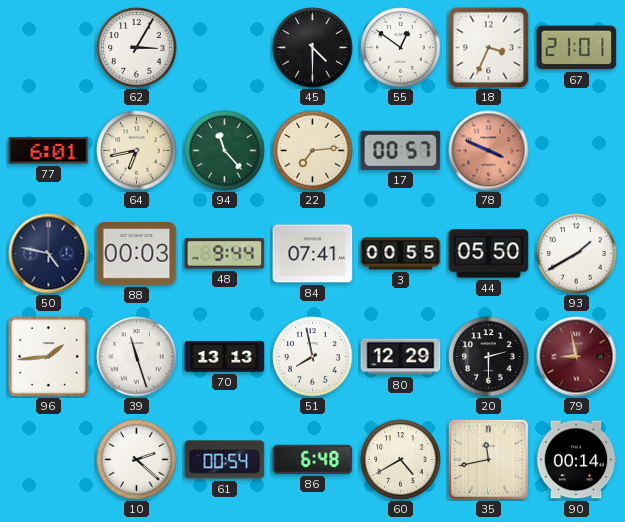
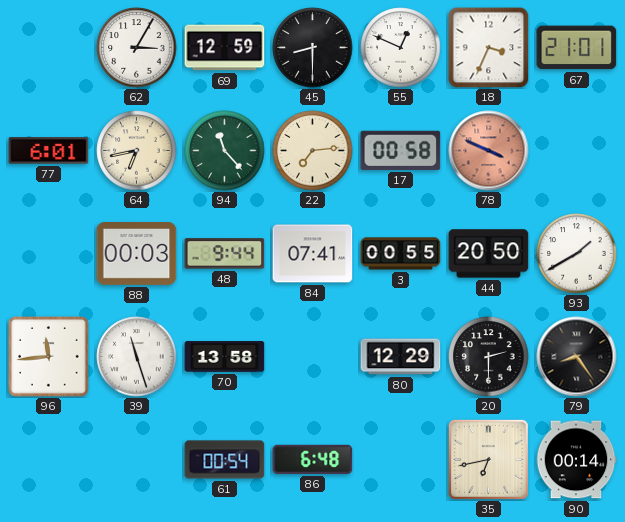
69: none -> 12:59
45: 4:30 -> 8:30
55: 12:51 -> 12:49
17: 00:57 -> 00:58
50: 4:47 -> none
44: 05:50 -> 20:50
96: 1:44 -> 11:44
70: 13:13 -> 13:58
51: 7:58 -> none
79: 8:58 -> 8:24
79 dial: burgundy -> black
10: 2:22 -> none
60: 4:40 -> none
35: 11:43 -> 6:43
